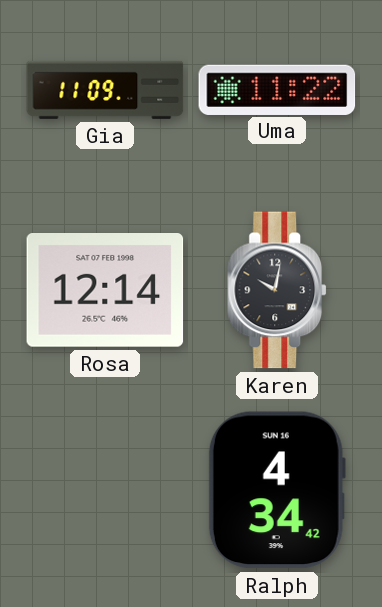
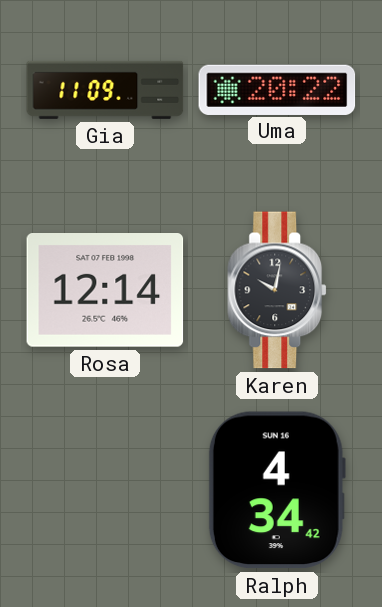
Uma: 11:22 -> 20:22
